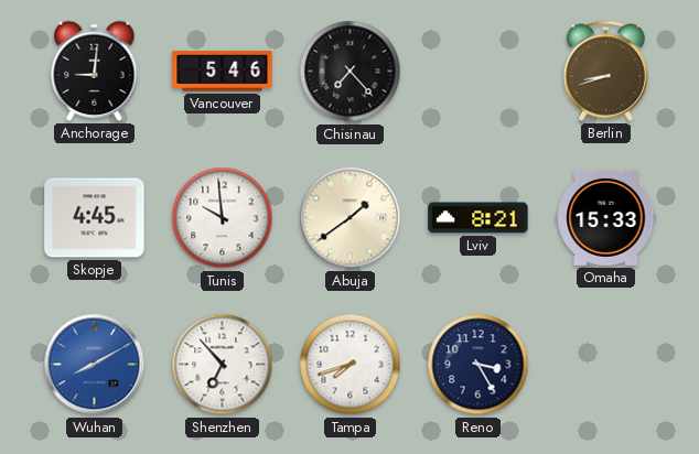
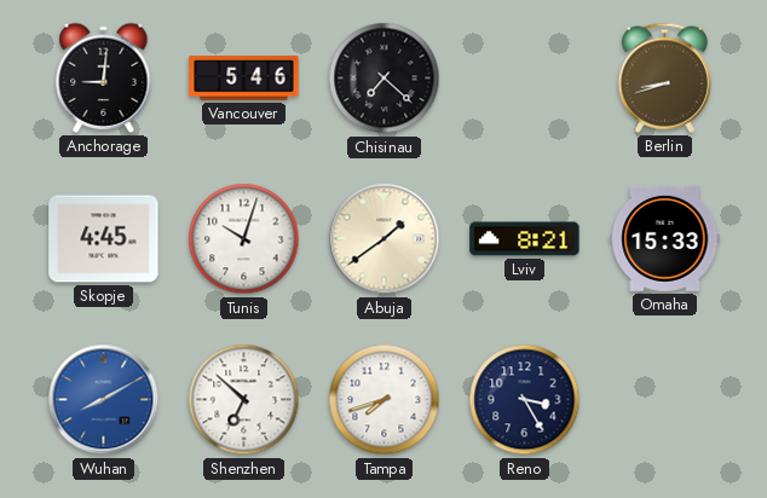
Chisinau: 7:23 -> 7:22
Tunis: 9:59 -> 10:03
Shenzhen: 6:53 -> 6:52
